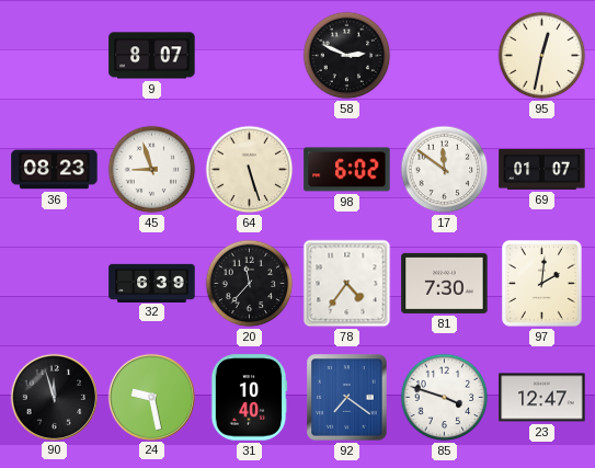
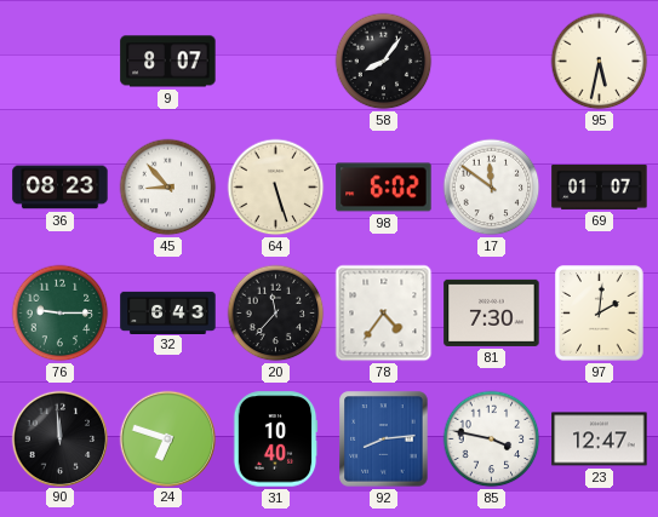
58: 2:49 -> 8:06
95: 12:32 -> 5:32
45: 8:57 -> 8:53
76: none -> 9:15
32: 6:39 -> 6:43
90: 11:57 -> 11:59
24: 9:28 -> 6:48
92: 7:21 -> 8:14
85: 3:48 -> 3:47
